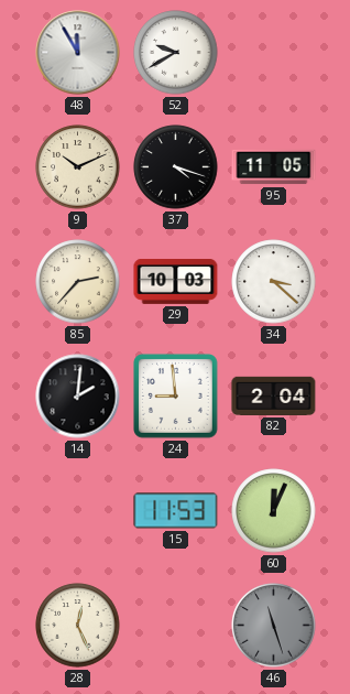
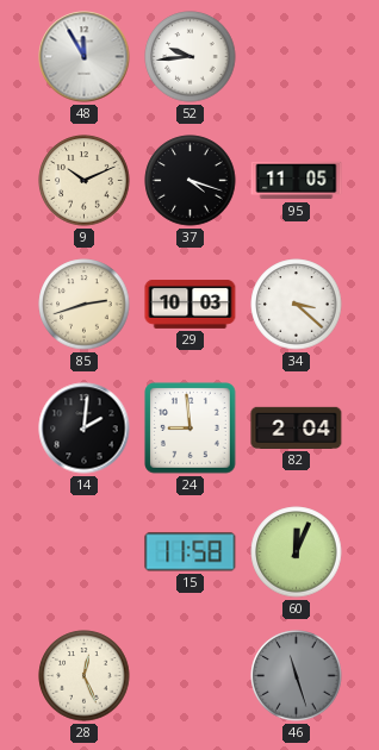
52: 9:40 -> 9:44
85: 2:37 -> 2:42
15: 11:53 -> 11:58
